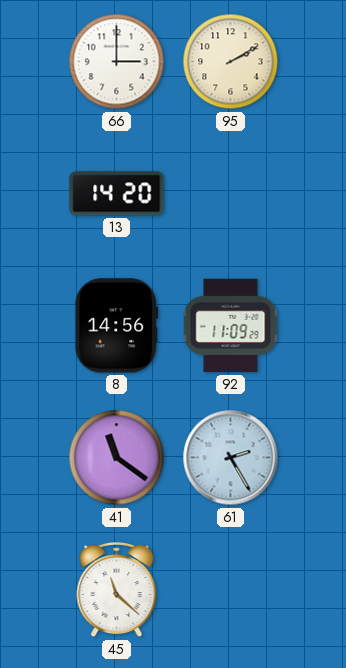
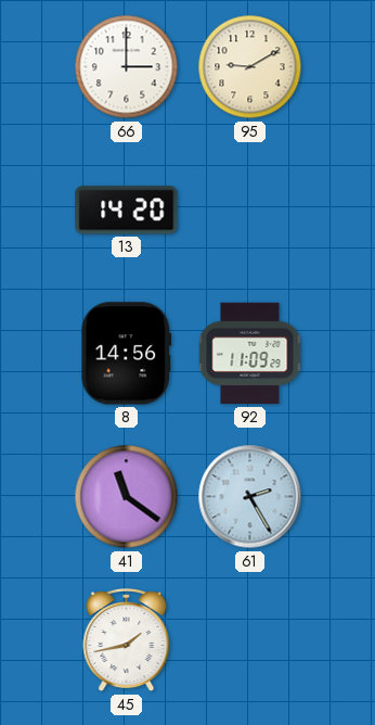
95: 2:10 -> 9:10
45: 11:22 -> 1:43
